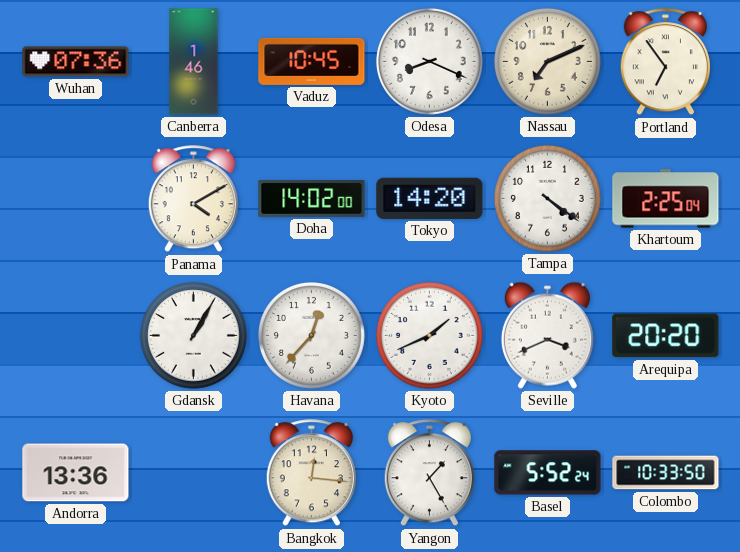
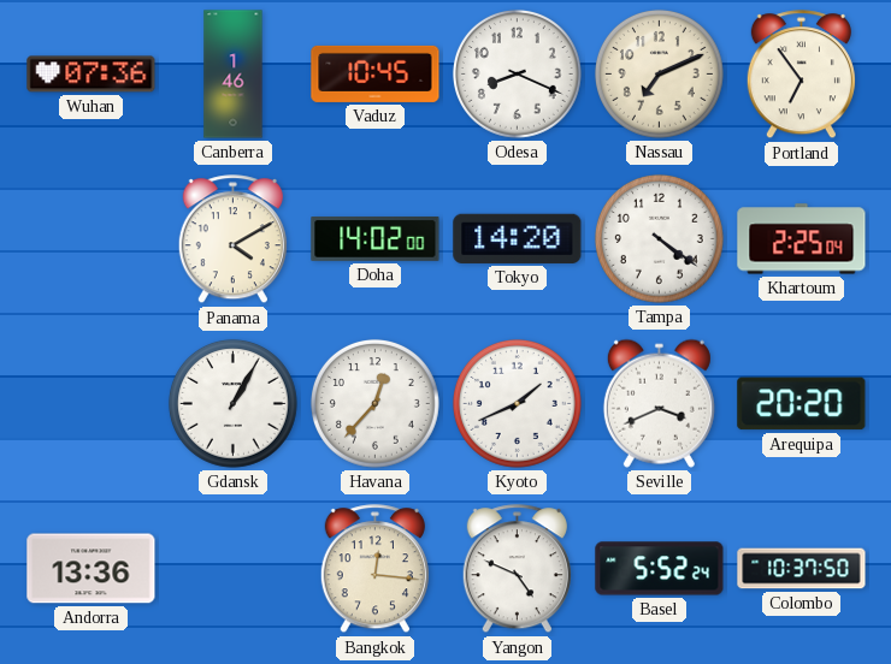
Yangon: 1:25 -> 4:49
Colombo: 10:33 -> 10:37
